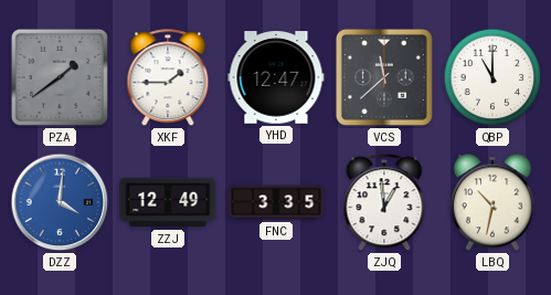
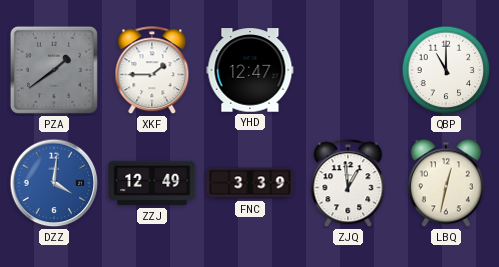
VCS: 11:38 -> none
FNC: 3:35 -> 3:39
LBQ: 10:32 -> 12:32
